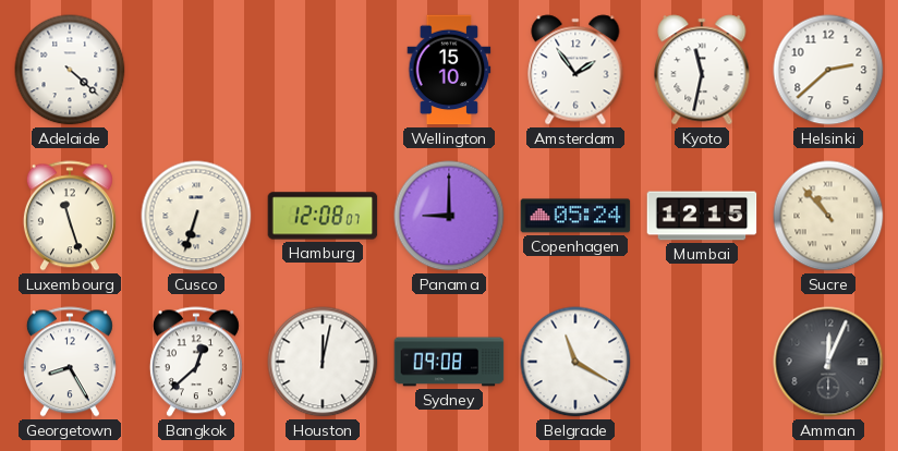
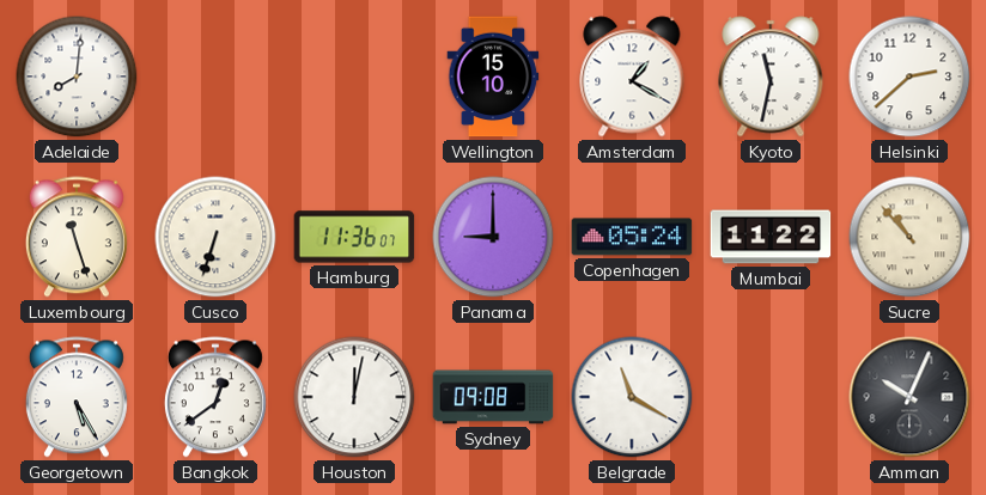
Adelaide: 4:22 -> 8:01
Amsterdam: 1:54 -> 1:20
Hamburg: 12:08 -> 11:36
Mumbai: 12:15 -> 11:22
Georgetown: 8:25 -> 5:25
Bangkok: 12:38 -> 12:39
Amman: 12:04 -> 10:04
